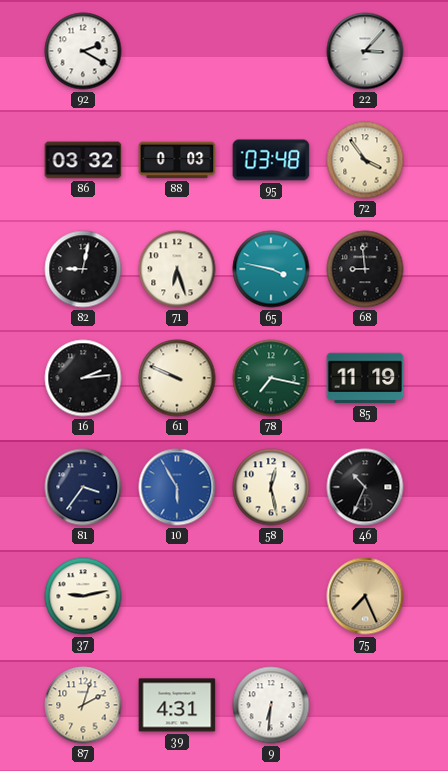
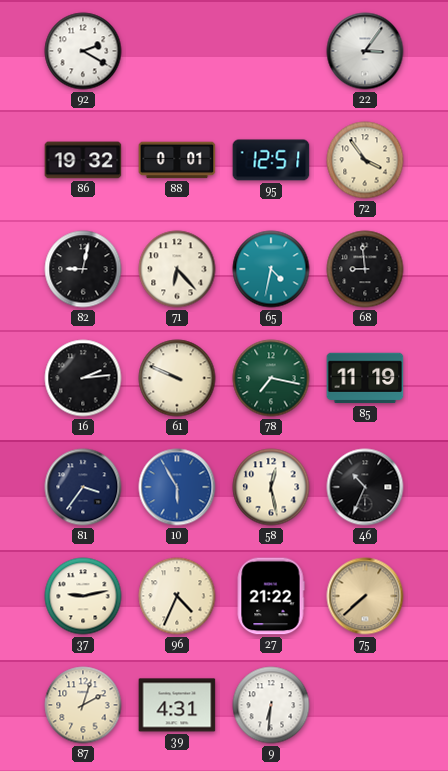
22: 3:07 -> 3:06
86: 03:32 -> 19:32
88: 0:03 -> 0:01
95: 03:48 -> 12:51
71: 6:27 -> 6:23
65: 3:47 -> 4:32
96: none -> 4:34
27: none -> 21:22
75: 7:26 -> 7:38
